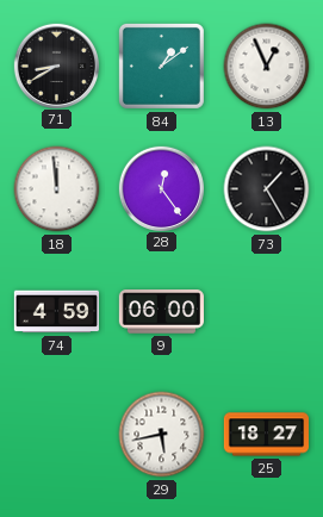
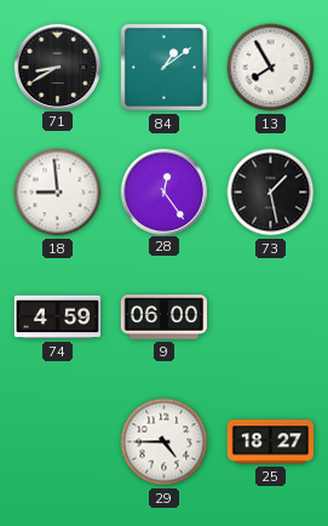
13: 12:56 -> 7:55
18: 11:59 -> 8:59
73: 1:25 -> 1:28
29: 5:43 -> 4:45
